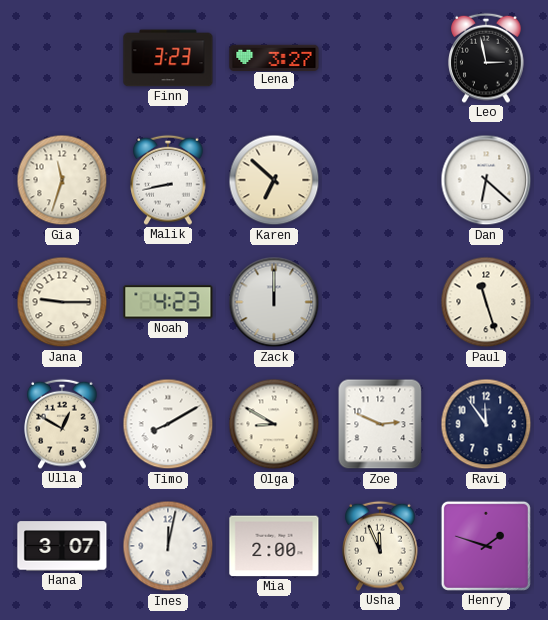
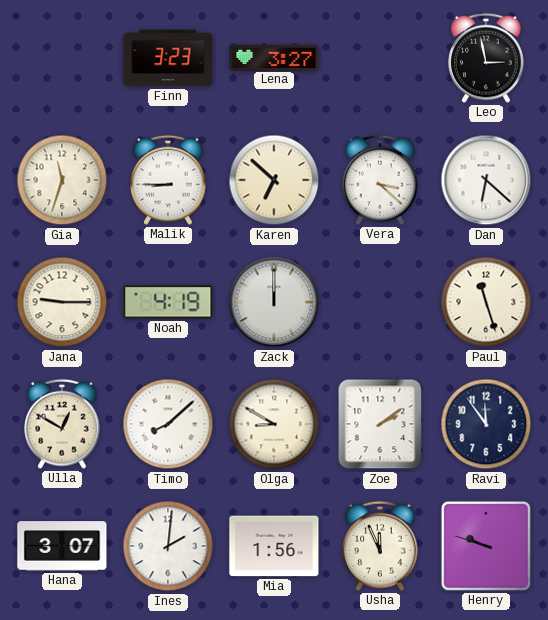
Malik: 8:43 -> 8:45
Vera: none -> 3:22
Noah: 4:23 -> 4:19
Timo: 8:10 -> 8:08
Zoe: 2:49 -> 2:09
Ines: 12:02 -> 2:01
Mia: 2:00 -> 1:56
Henry: 1:48 -> 9:48
